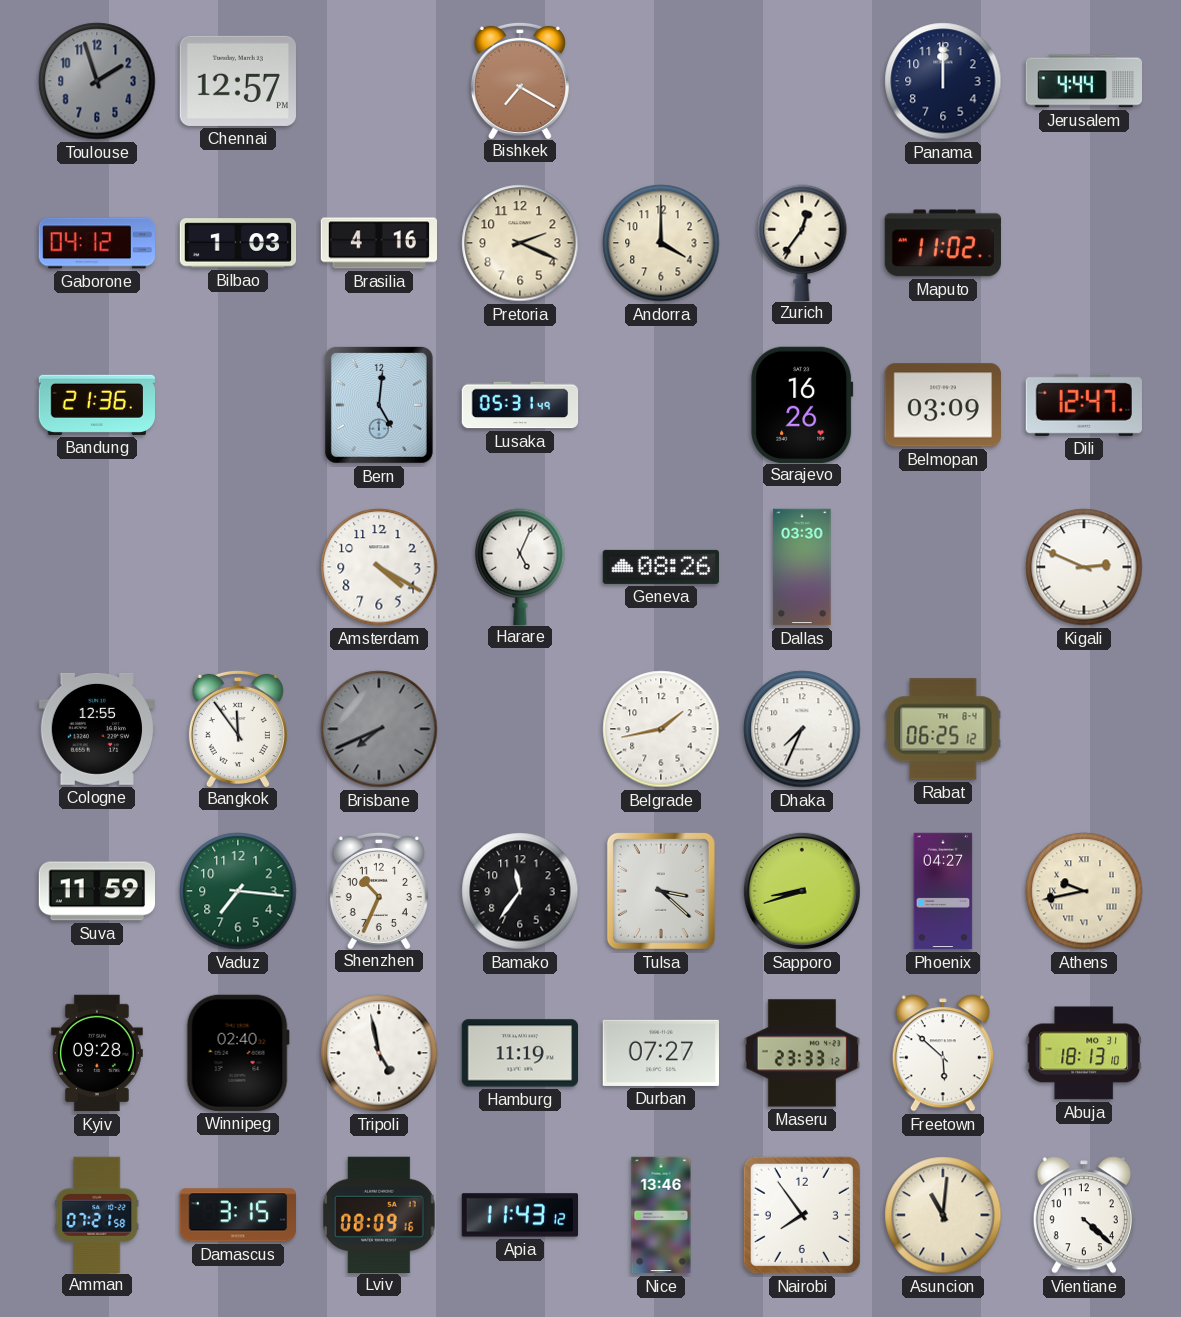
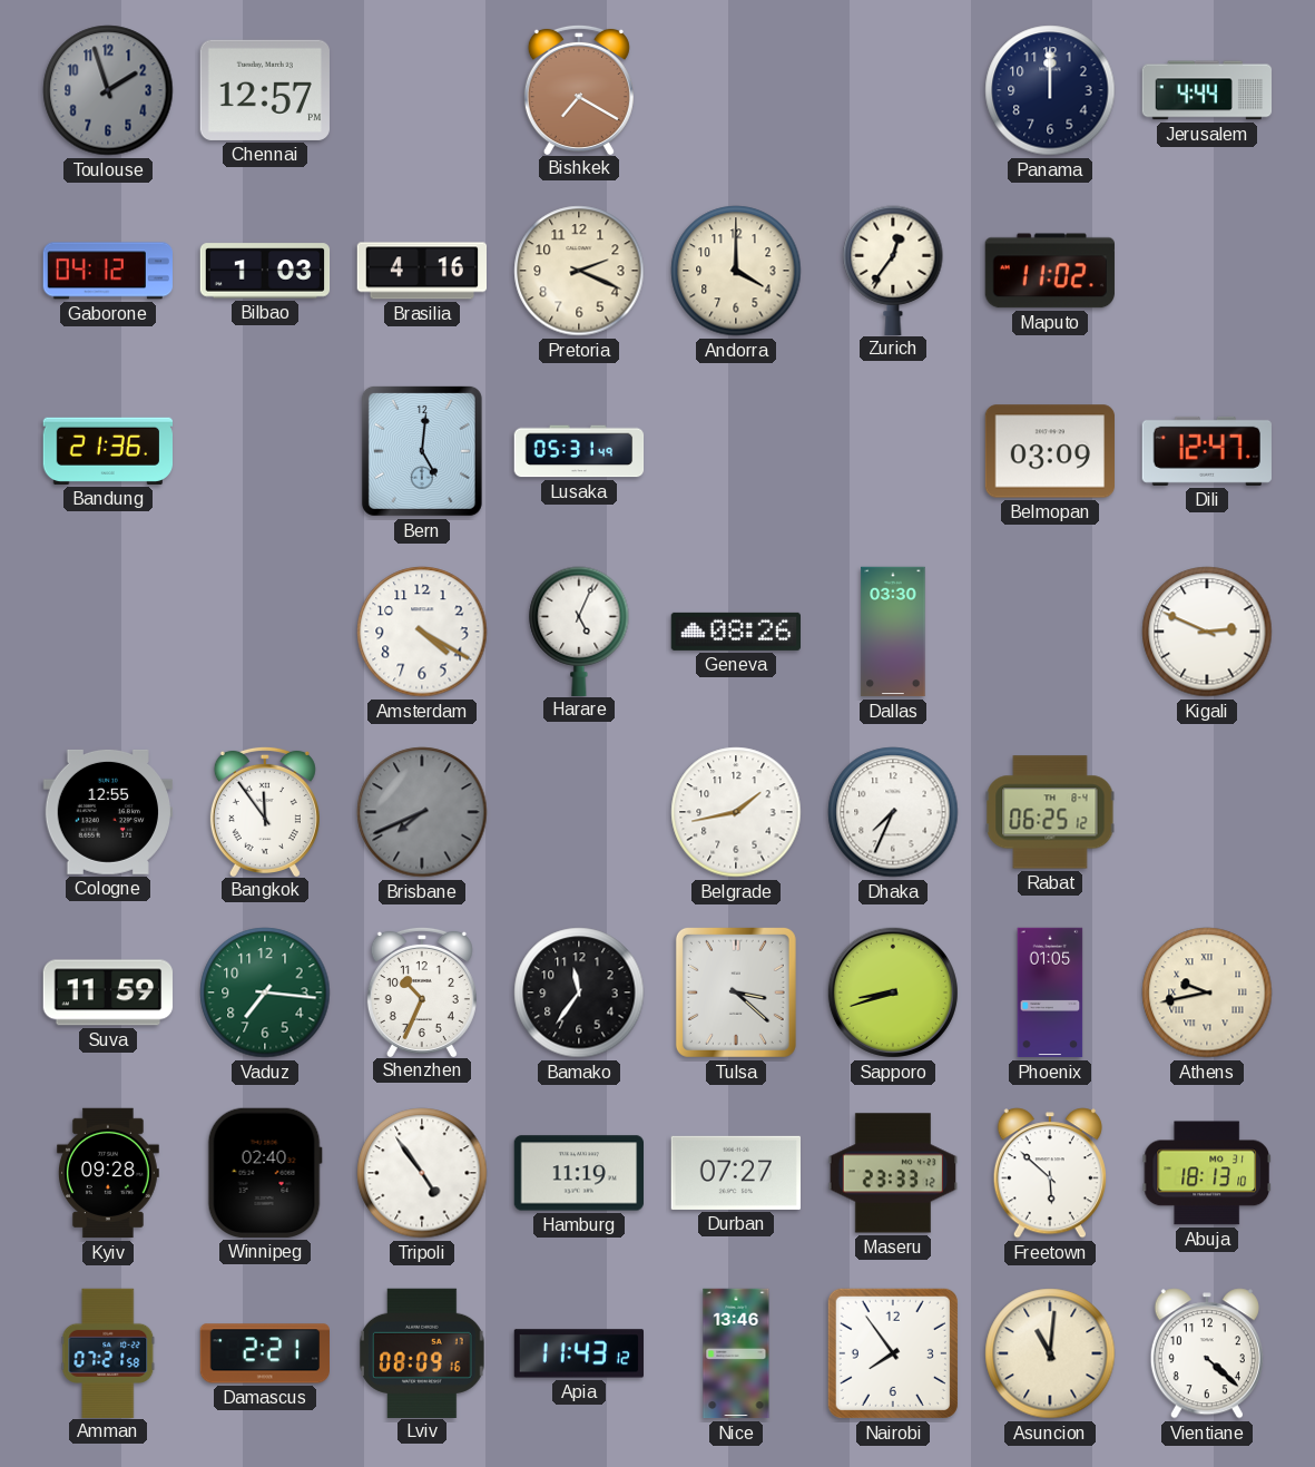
Sarajevo: 16:26 -> none
Phoenix: 04:27 -> 01:05
Tripoli: 4:58 -> 4:54
Damascus: 3:15 -> 2:21
